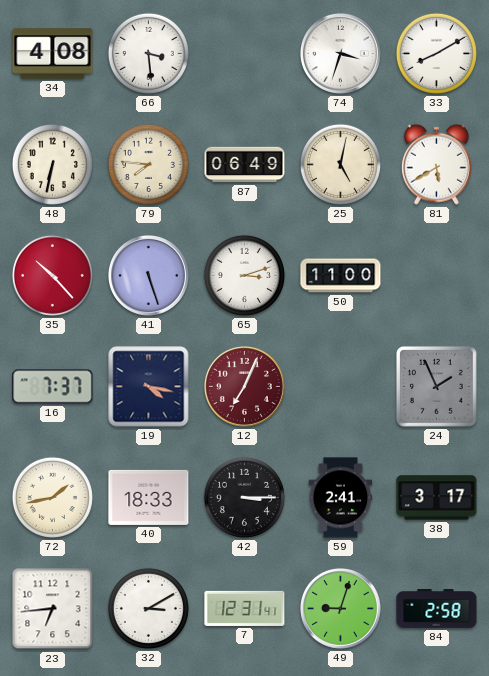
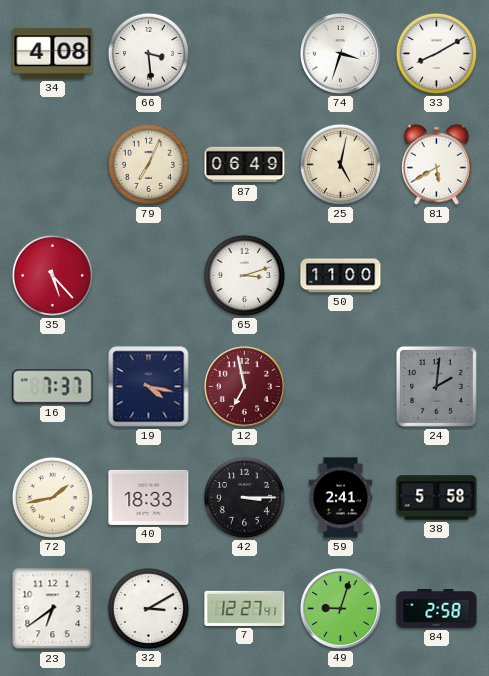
48: 6:32 -> none
79: 7:46 -> 7:04
35: 10:23 -> 5:23
41: 5:27 -> none
12: 7:04 -> 6:58
24: 1:56 -> 2:01
38: 3:17 -> 5:58
23: 6:44 -> 6:39
7: 12:31 -> 12:27
